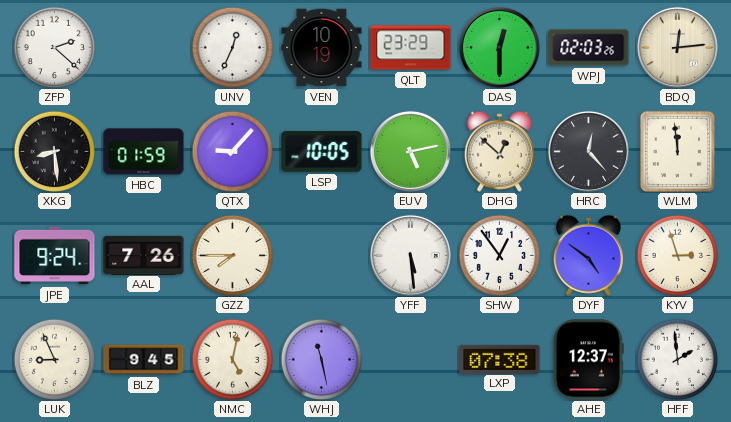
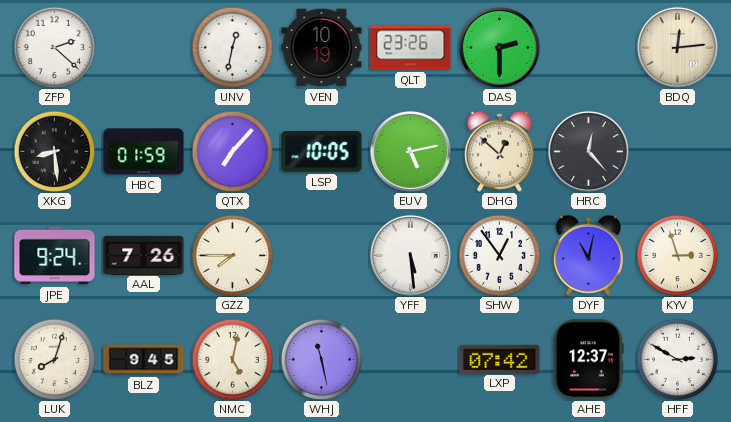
UNV: 12:34 -> 12:32
QLT: 23:29 -> 23:26
DAS: 12:30 -> 2:30
WPJ: 02:03 -> none
QTX: 9:07 -> 7:07
WLM: 11:59 -> none
DYF: 4:51 -> 11:02
LUK: 8:56 -> 8:03
LXP: 07:38 -> 07:42
HFF: 1:59 -> 2:50
